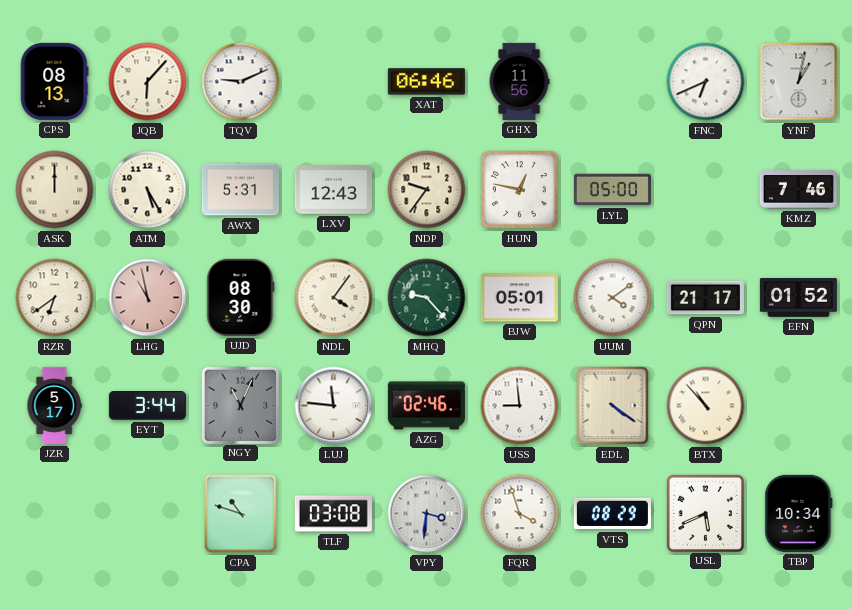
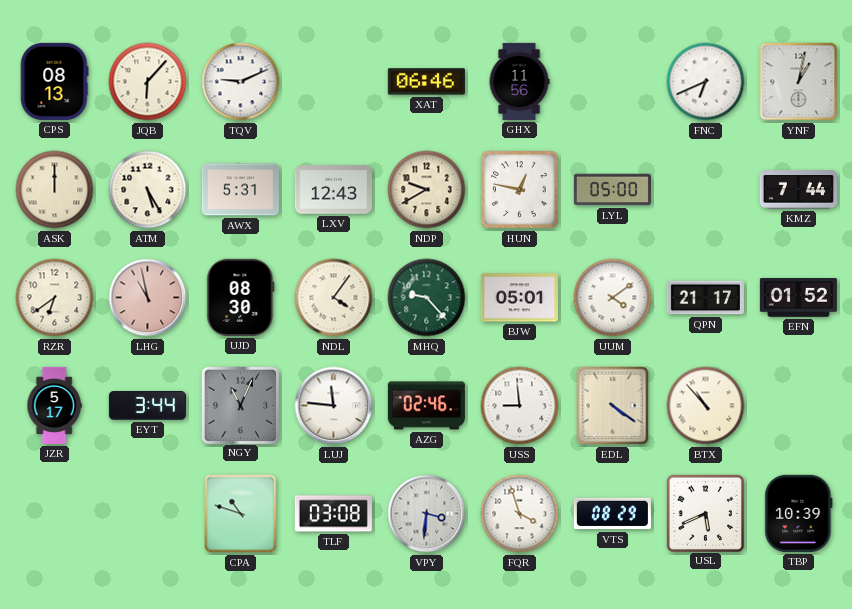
NDP: 9:36 -> 9:40
KMZ: 7:46 -> 7:44
TBP: 10:34 -> 10:39
